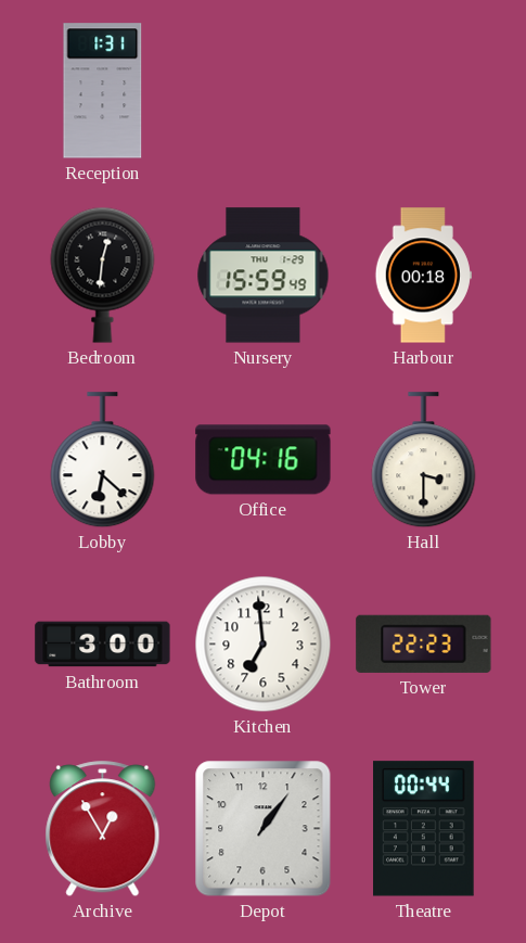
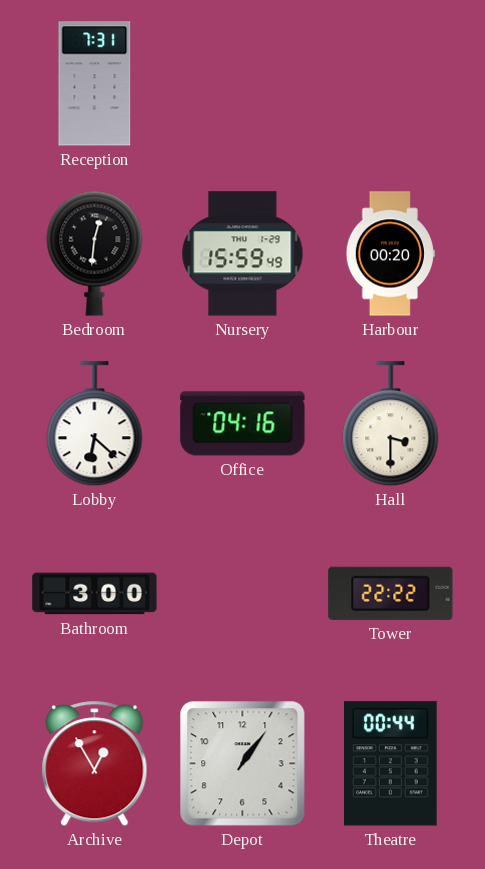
Reception: 1:31 -> 7:31
Harbour: 00:18 -> 00:20
Kitchen: 6:59 -> none
Tower: 22:23 -> 22:22
